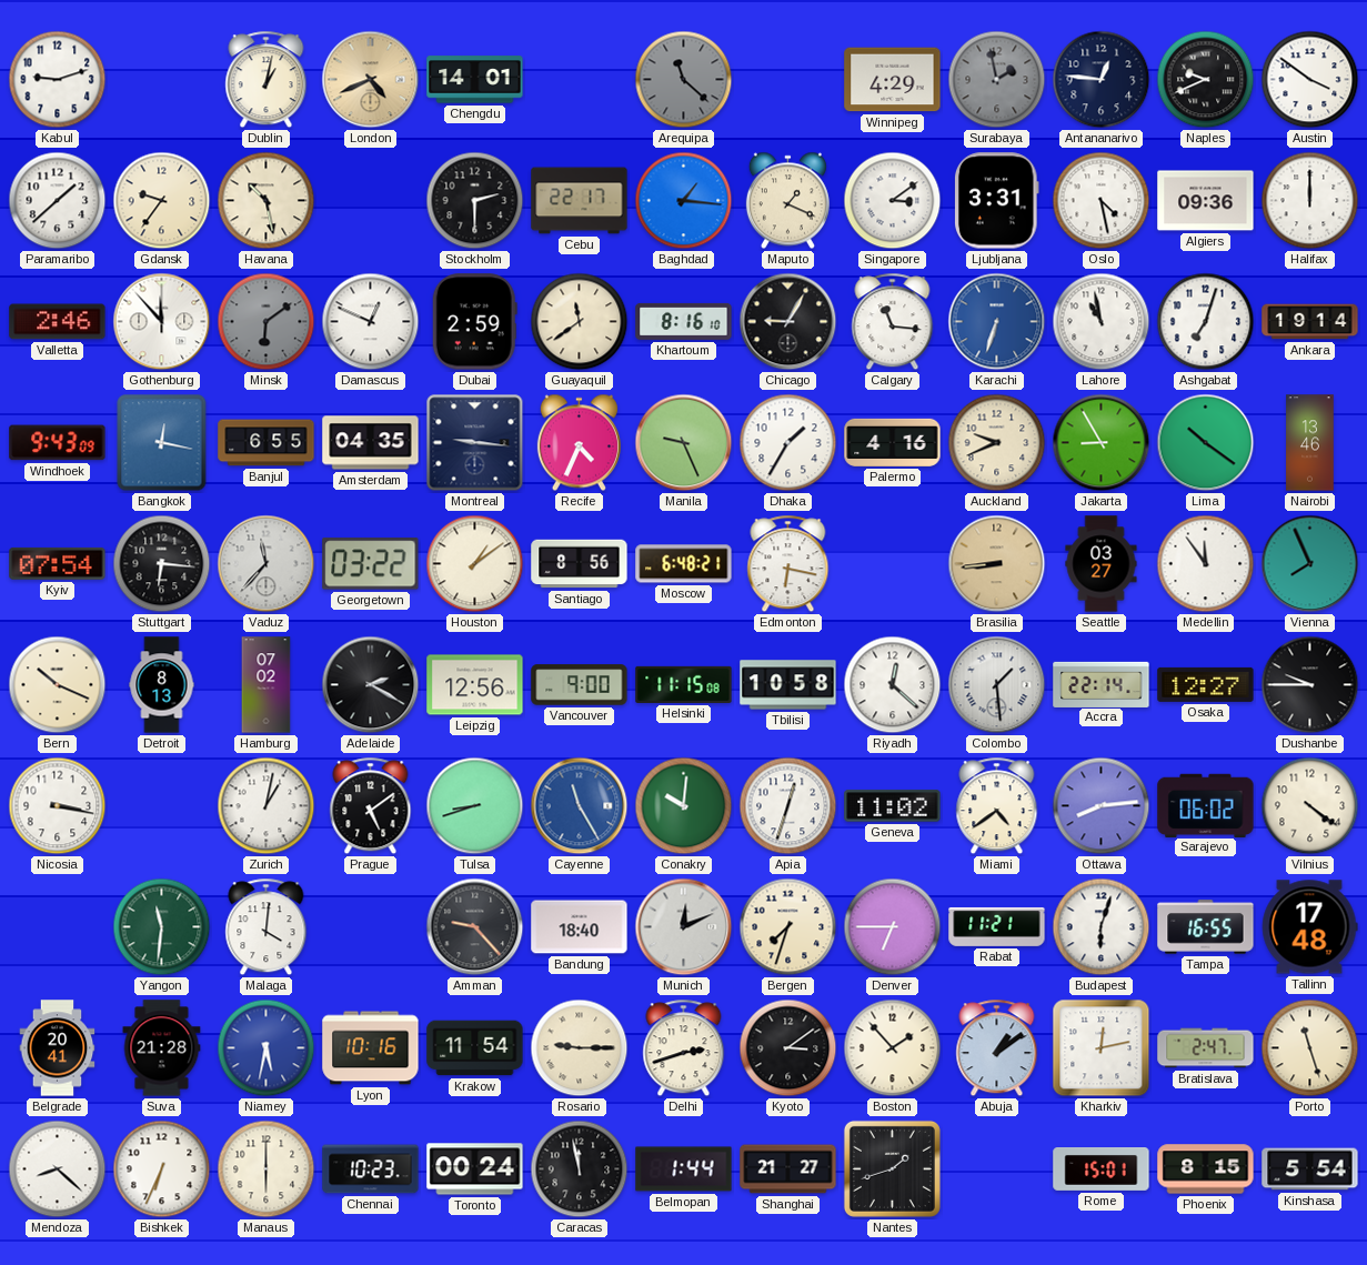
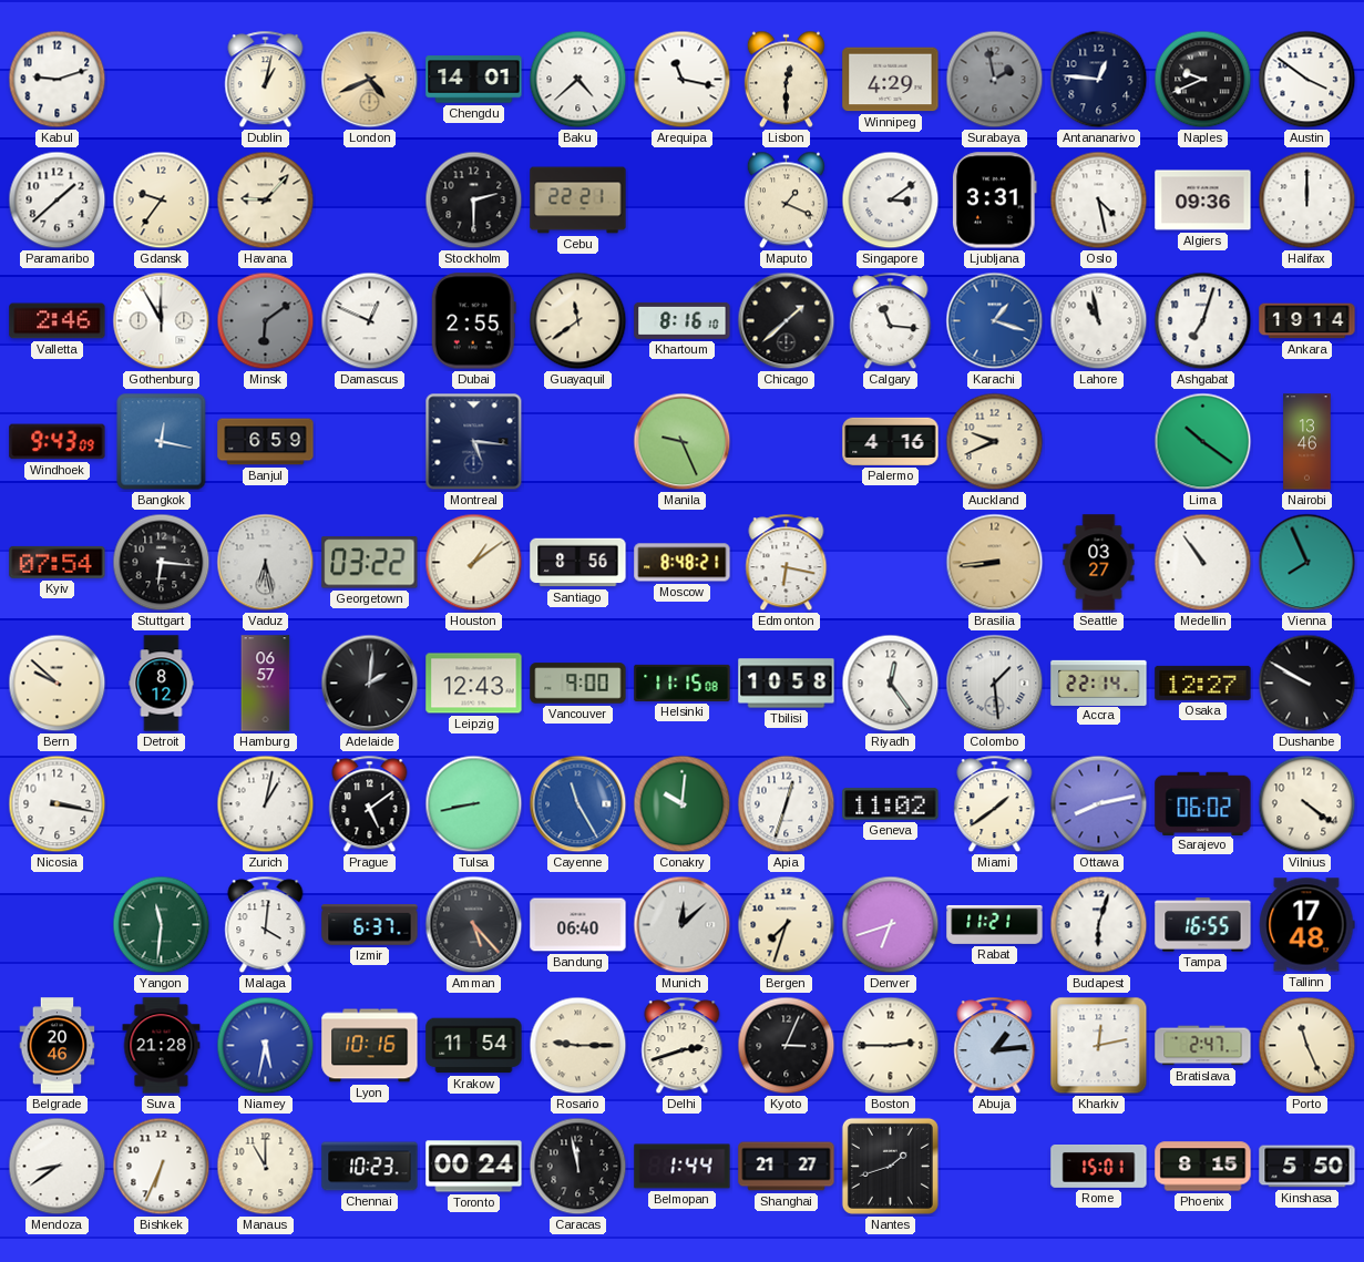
Baku: none -> 4:38
Arequipa: 11:22 -> 11:17
Arequipa dial: grey -> white
Lisbon: none -> 12:30
Havana: 10:28 -> 9:07
Cebu: 22:17 -> 22:21
Baghdad: 1:16 -> none
Gothenburg: 11:53 -> 11:55
Dubai: 2:59 -> 2:55
Chicago: 9:05 -> 1:38
Karachi: 6:33 -> 1:18
Banjul: 6:55 -> 6:59
Amsterdam: 04:35 -> none
Montreal: 9:16 -> 5:16
Recife: 4:34 -> none
Dhaka: 1:35 -> none
Jakarta: 8:55 -> none
Vaduz: 11:37 -> 6:28
Moscow: 6:48 -> 8:48
Medellin: 11:54 -> 10:54
Bern: 10:19 -> 9:52
Detroit: 8:13 -> 8:12
Hamburg: 07:02 -> 06:57
Adelaide: 2:20 -> 2:01
Leipzig: 12:56 -> 12:43
Riyadh: 12:22 -> 12:24
Dushanbe: 9:45 -> 9:50
Tulsa: 8:42 -> 8:43
Miami: 4:39 -> 1:39
Ottawa: 8:14 -> 8:13
Izmir: none -> 6:37
Amman: 9:23 -> 5:23
Bandung: 18:40 -> 06:40
Munich: 12:11 -> 12:08
Denver: 6:45 -> 6:42
Belgrade: 20:41 -> 20:46
Kyoto: 3:09 -> 3:04
Boston: 1:53 -> 2:45
Abuja: 1:09 -> 1:14
Porto: 11:27 -> 11:26
Mendoza: 8:22 -> 8:39
Manaus: 6:00 -> 11:00
Kinshasa: 5:54 -> 5:50
